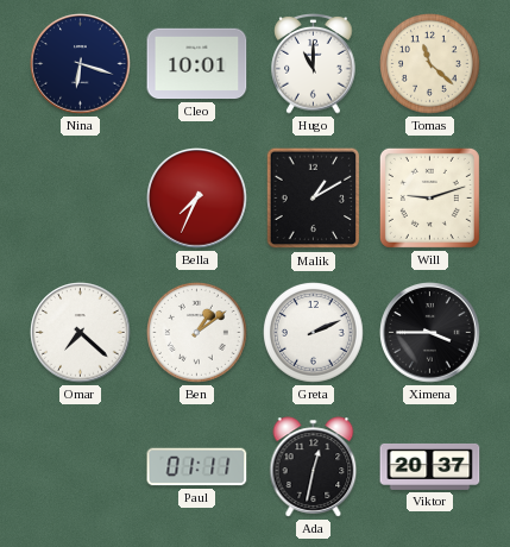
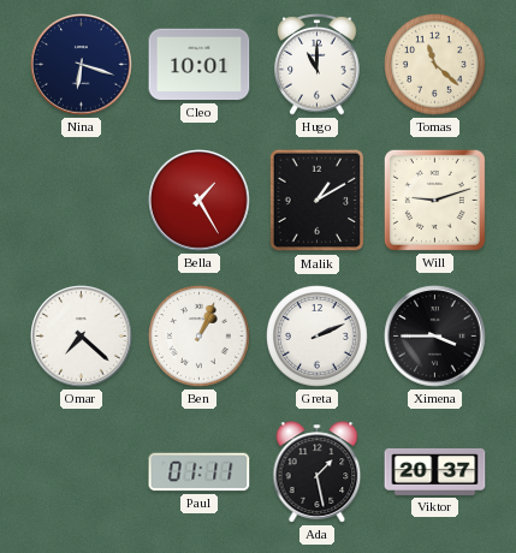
Bella: 7:34 -> 1:25
Ben: 1:09 -> 1:04
Ada: 12:32 -> 1:28
